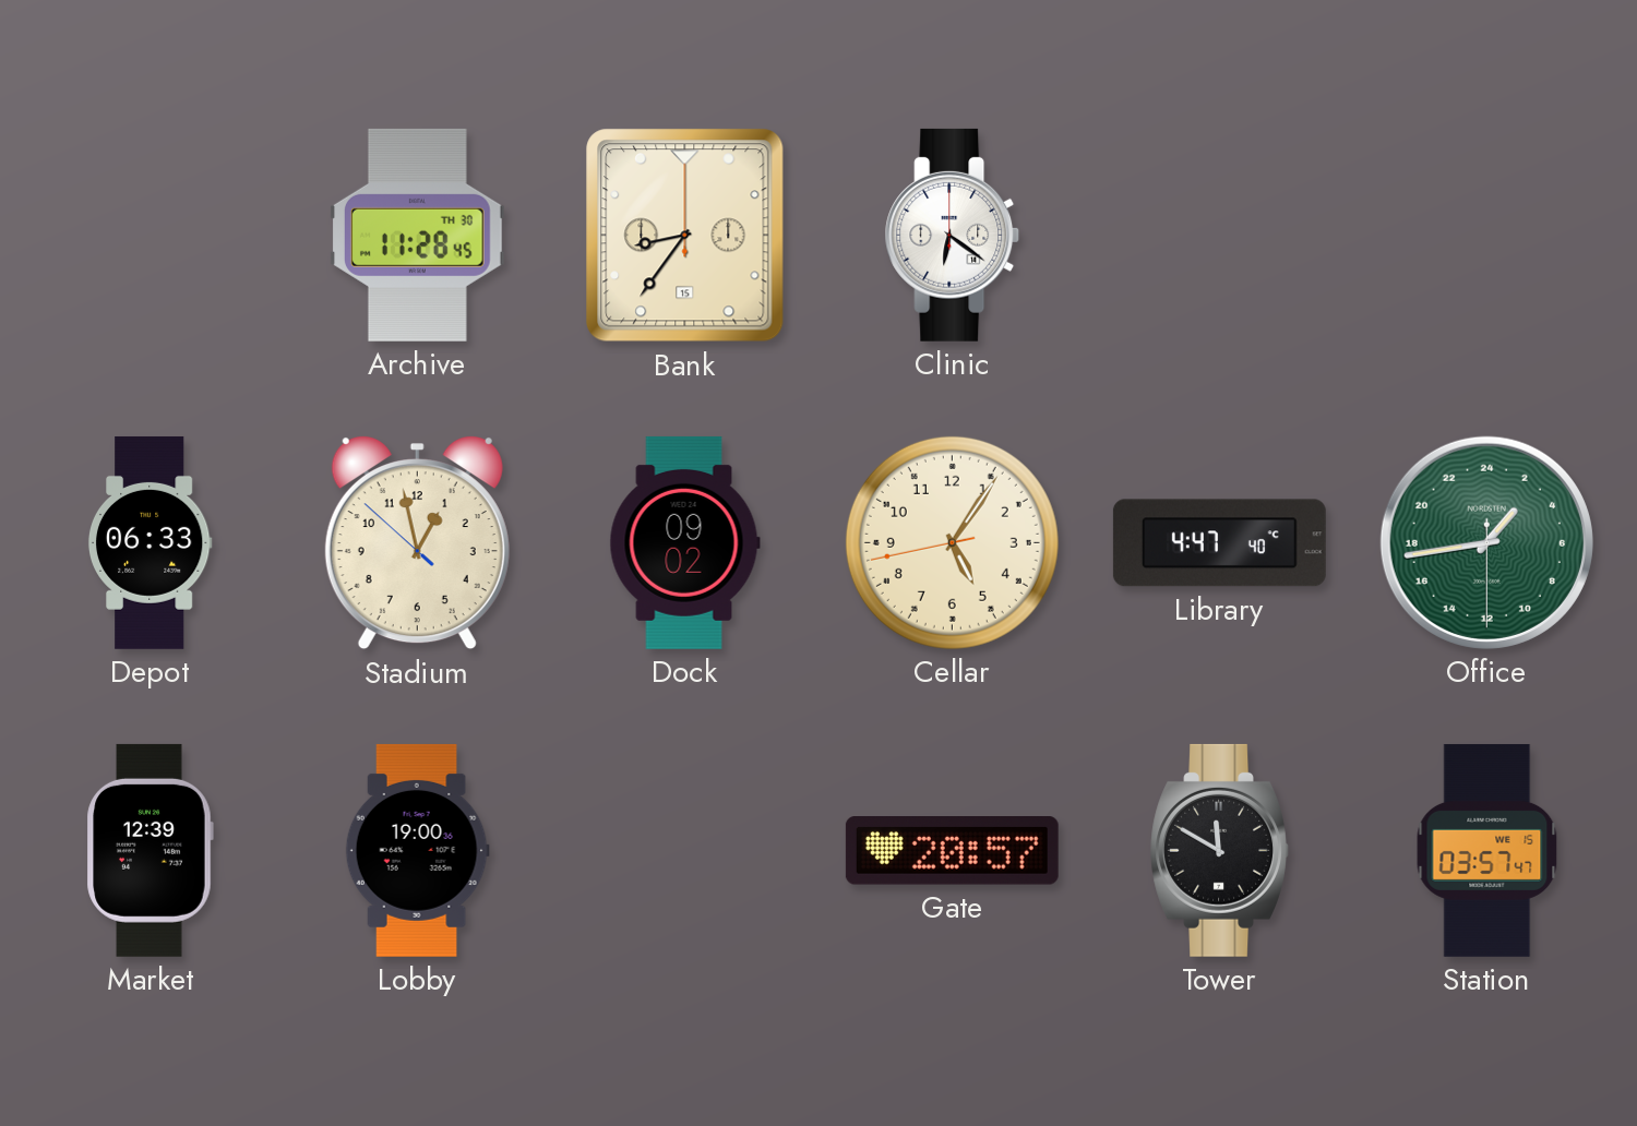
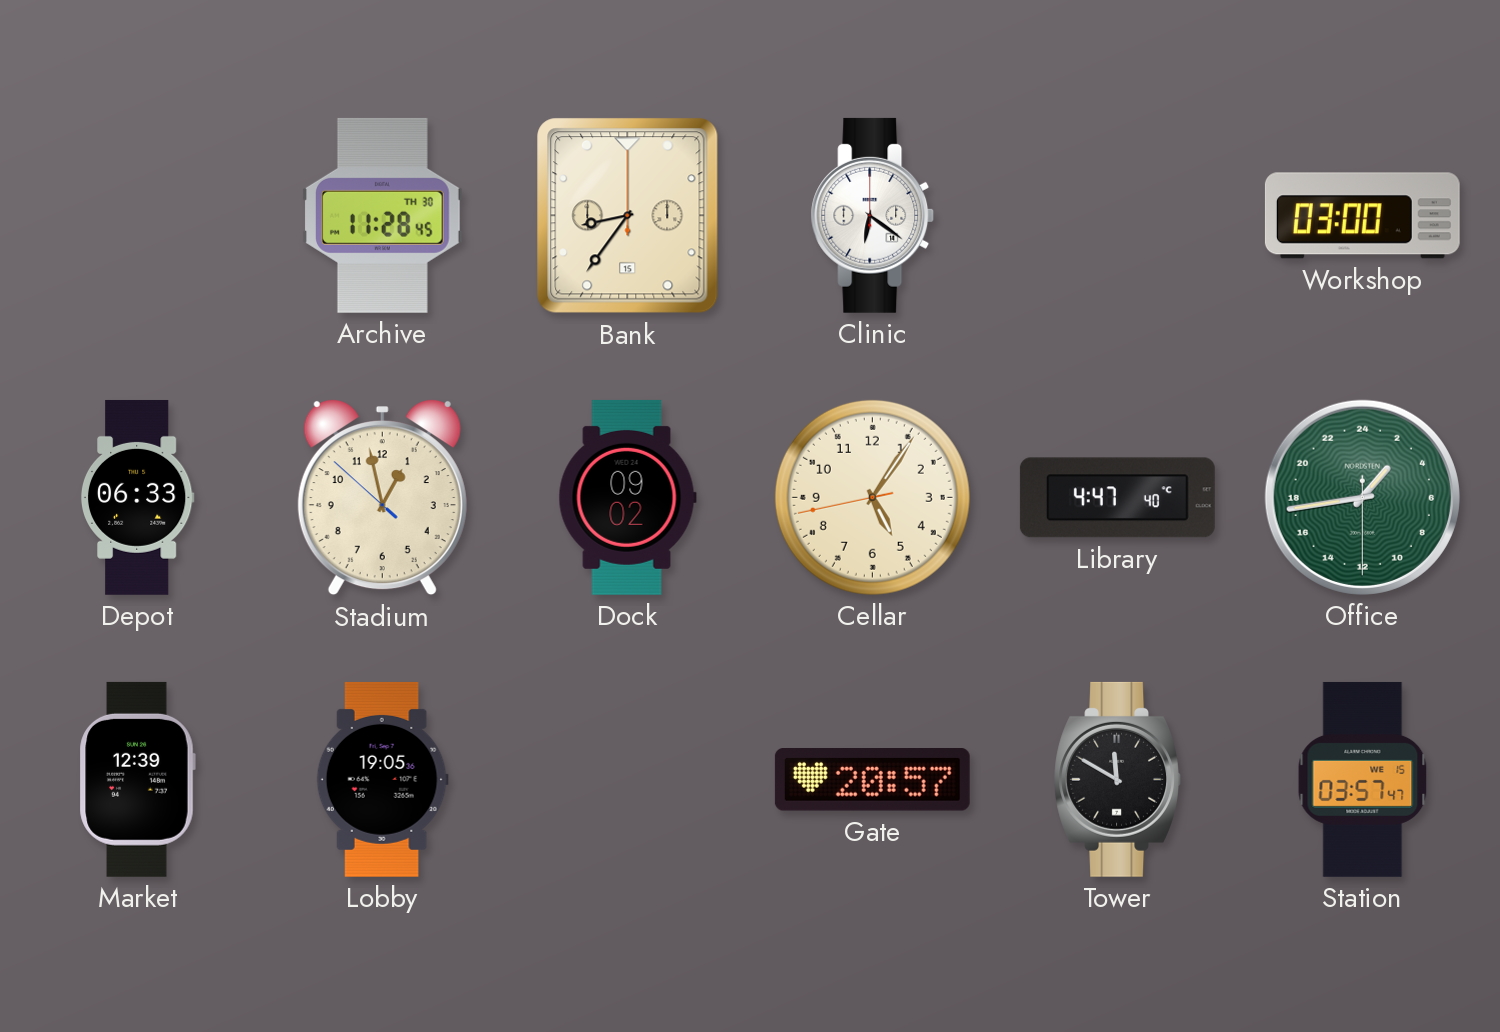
Workshop: none -> 03:00
Lobby: 19:00 -> 19:05
